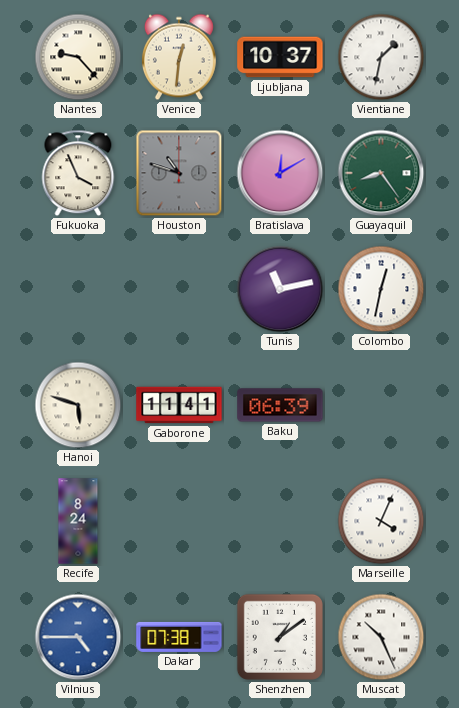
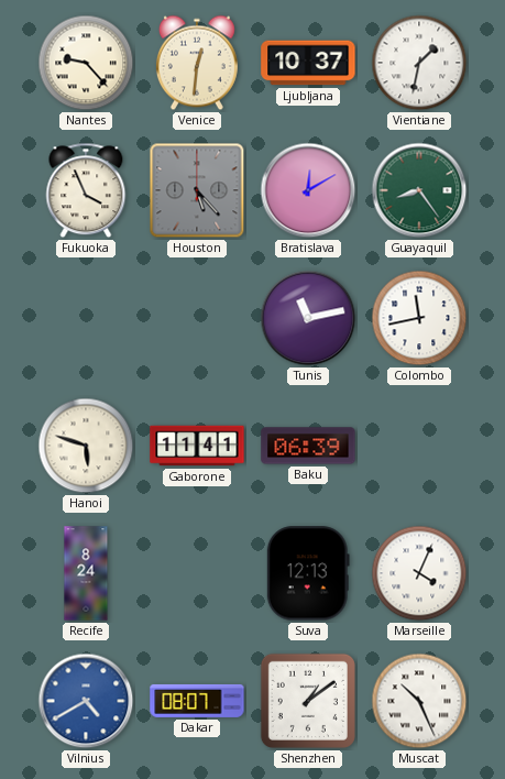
Houston: 10:48 -> 5:23
Colombo: 12:32 -> 11:43
Suva: none -> 12:13
Vilnius: 4:45 -> 4:40
Dakar: 07:38 -> 08:07
